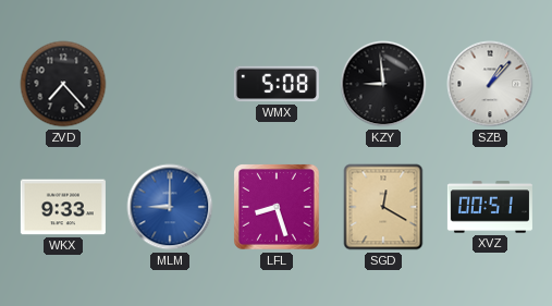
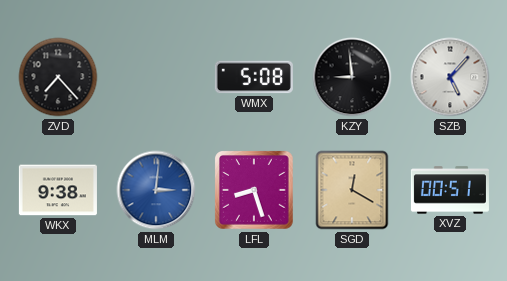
SZB: 1:07 -> 5:07
WKX: 9:33 -> 9:38
MLM: 9:00 -> 3:01
